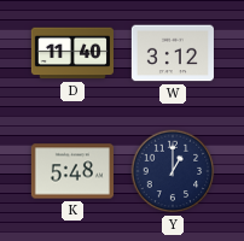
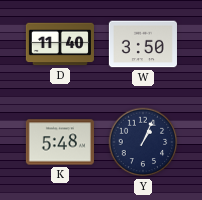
W: 3:12 -> 3:50
Y: 1:00 -> 1:04
